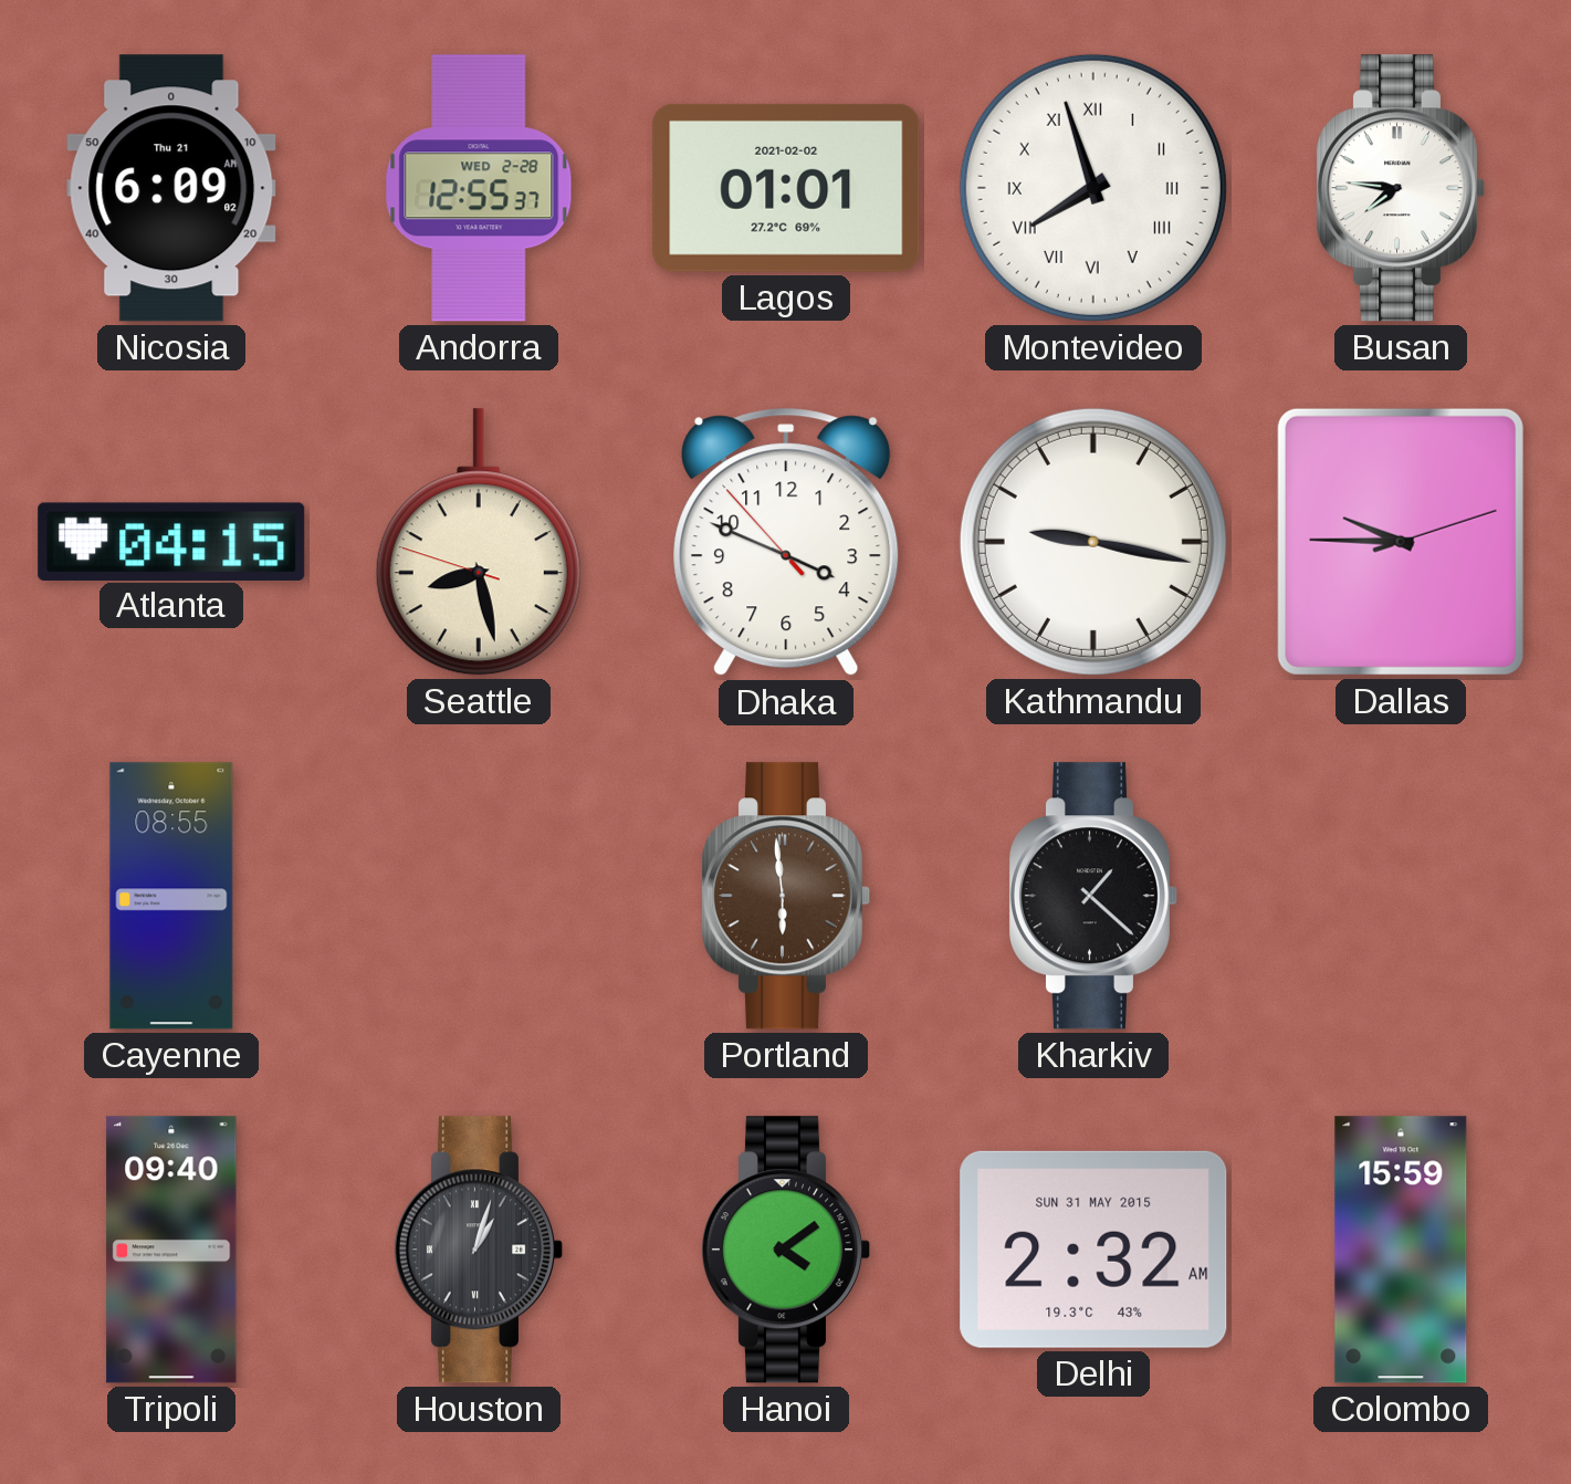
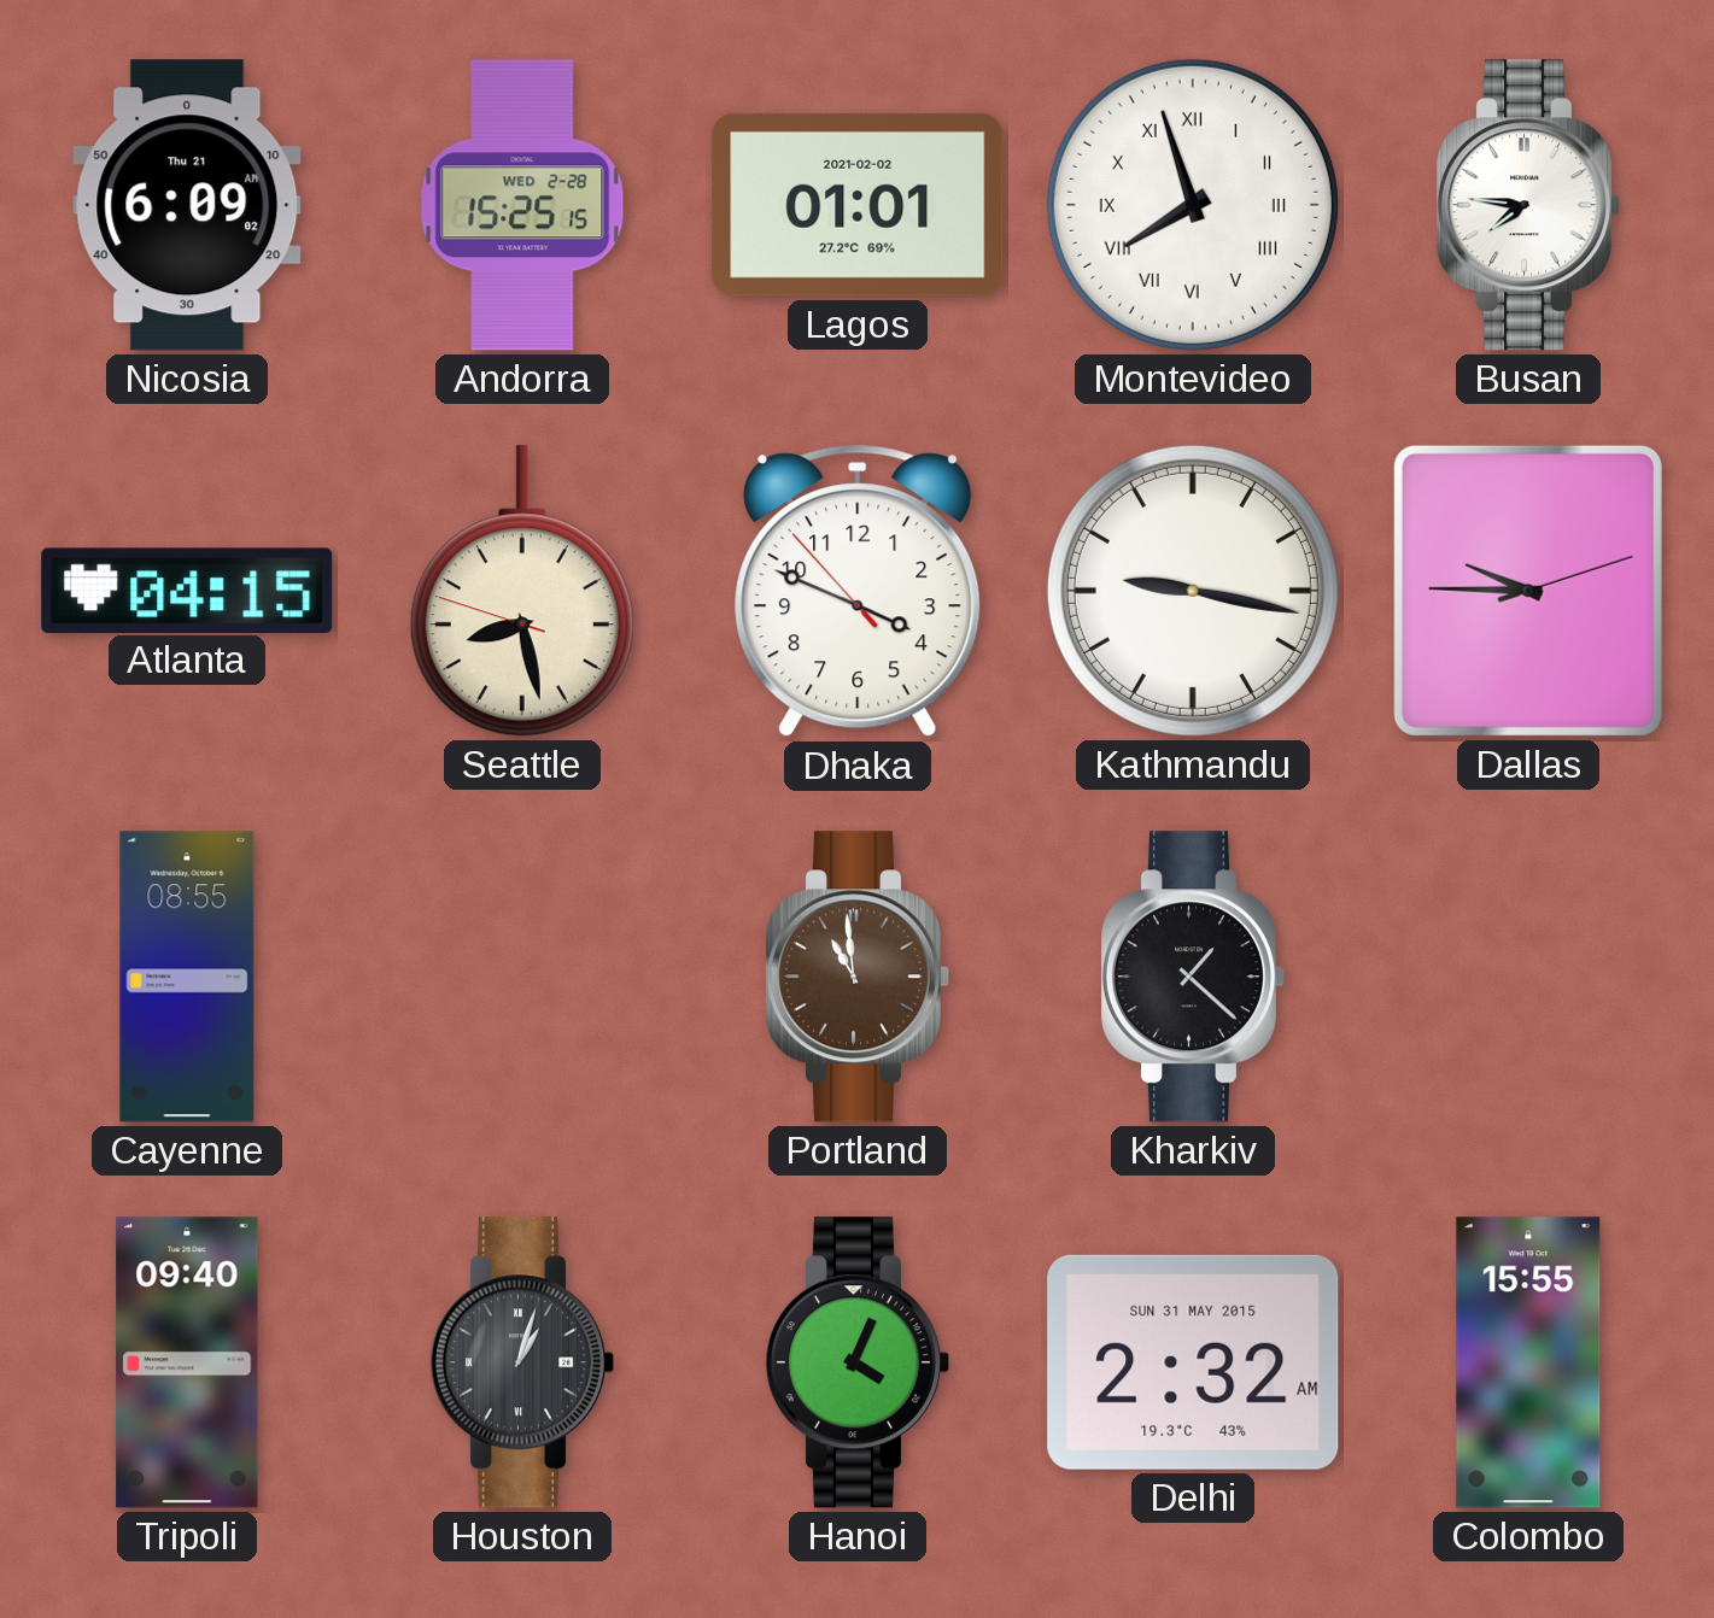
Andorra: 12:55 -> 15:25
Portland: 5:59 -> 10:59
Hanoi: 4:09 -> 4:04
Colombo: 15:59 -> 15:55
